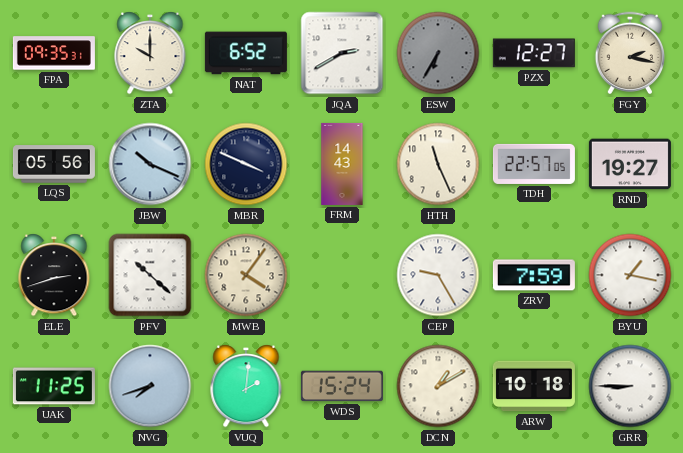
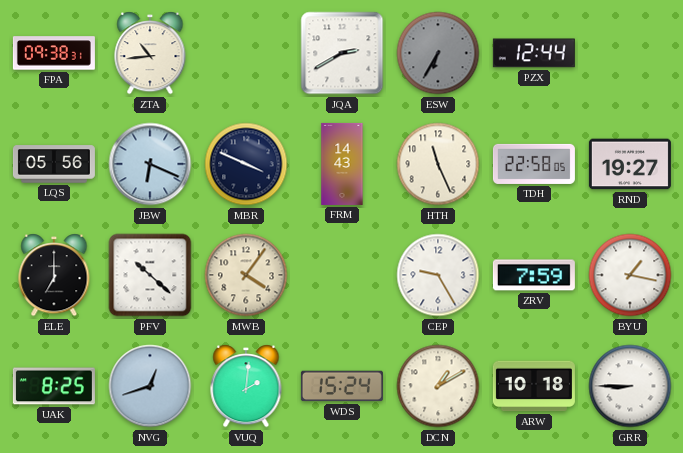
FPA: 09:35 -> 09:38
ZTA: 10:00 -> 10:44
NAT: 6:52 -> none
PZX: 12:27 -> 12:44
FGY: 2:17 -> none
JBW: 10:19 -> 6:19
TDH: 22:57 -> 22:58
ELE: 2:42 -> 7:00
UAK: 11:25 -> 8:25
NVG: 7:42 -> 12:42
